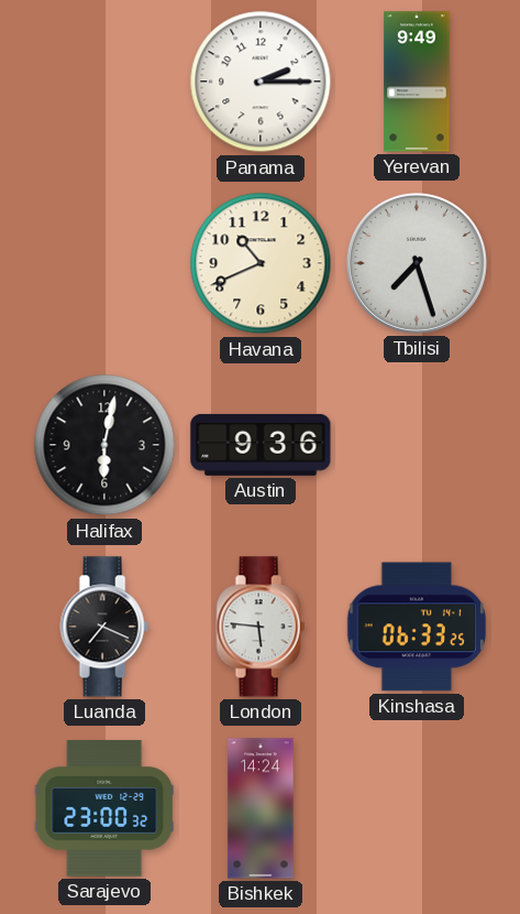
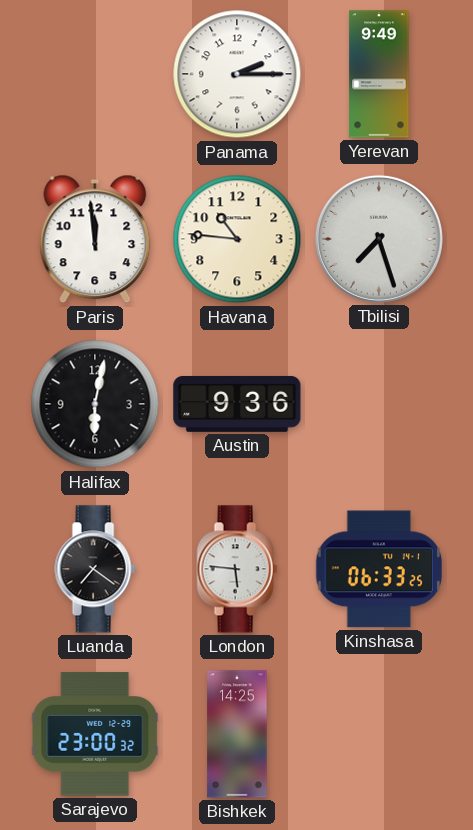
Paris: none -> 11:59
Havana: 10:41 -> 10:46
Luanda: 7:19 -> 7:21
Bishkek: 14:24 -> 14:25
